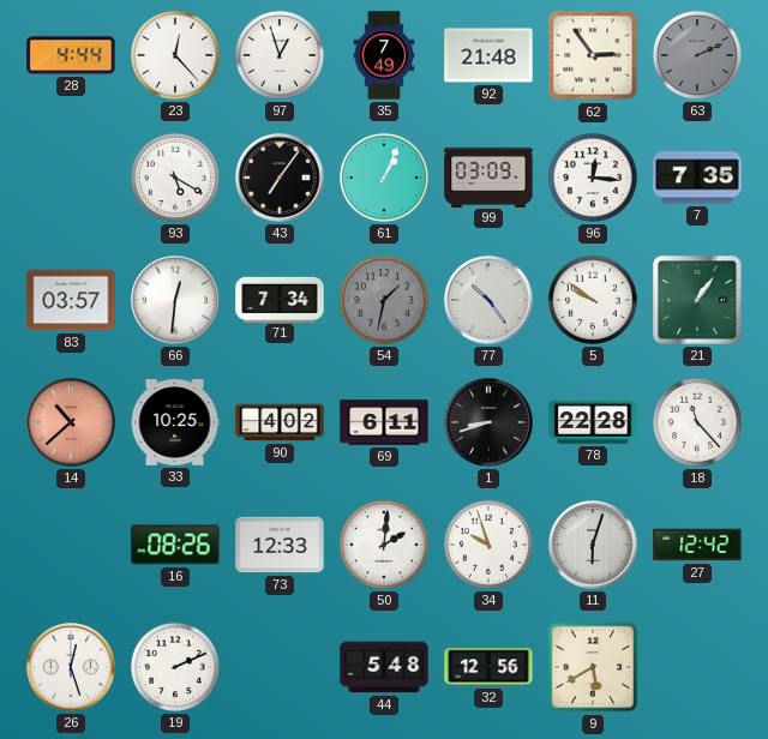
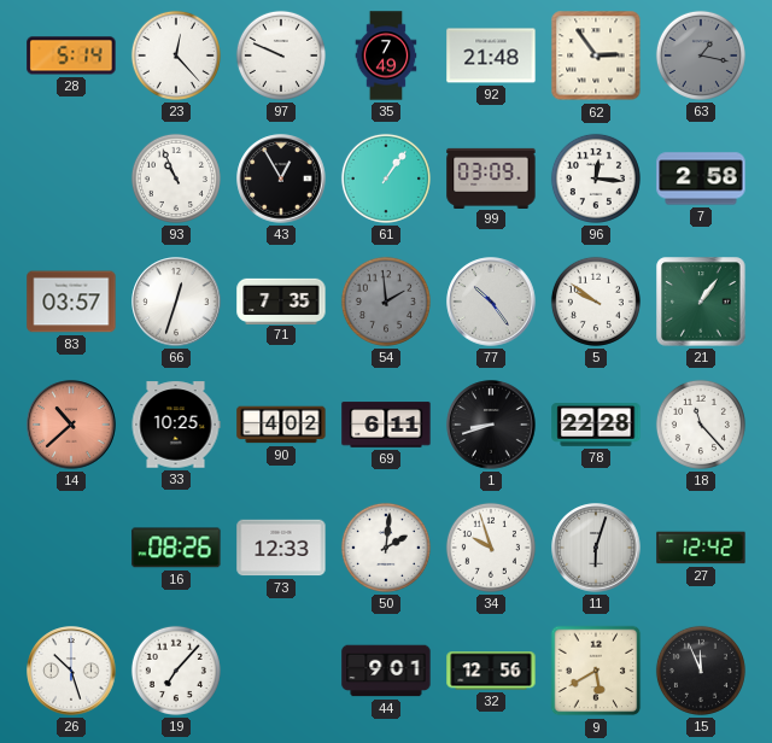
28: 4:44 -> 5:14
97: 12:57 -> 9:49
63: 2:11 -> 1:17
93: 5:20 -> 10:56
43: 7:06 -> 12:55
61: 1:04 -> 1:06
7: 7:35 -> 2:58
66: 12:31 -> 12:33
71: 7:34 -> 7:35
54: 1:32 -> 1:59
26: 12:27 -> 10:27
19: 2:11 -> 7:07
44: 5:48 -> 9:01
15: none -> 11:56
